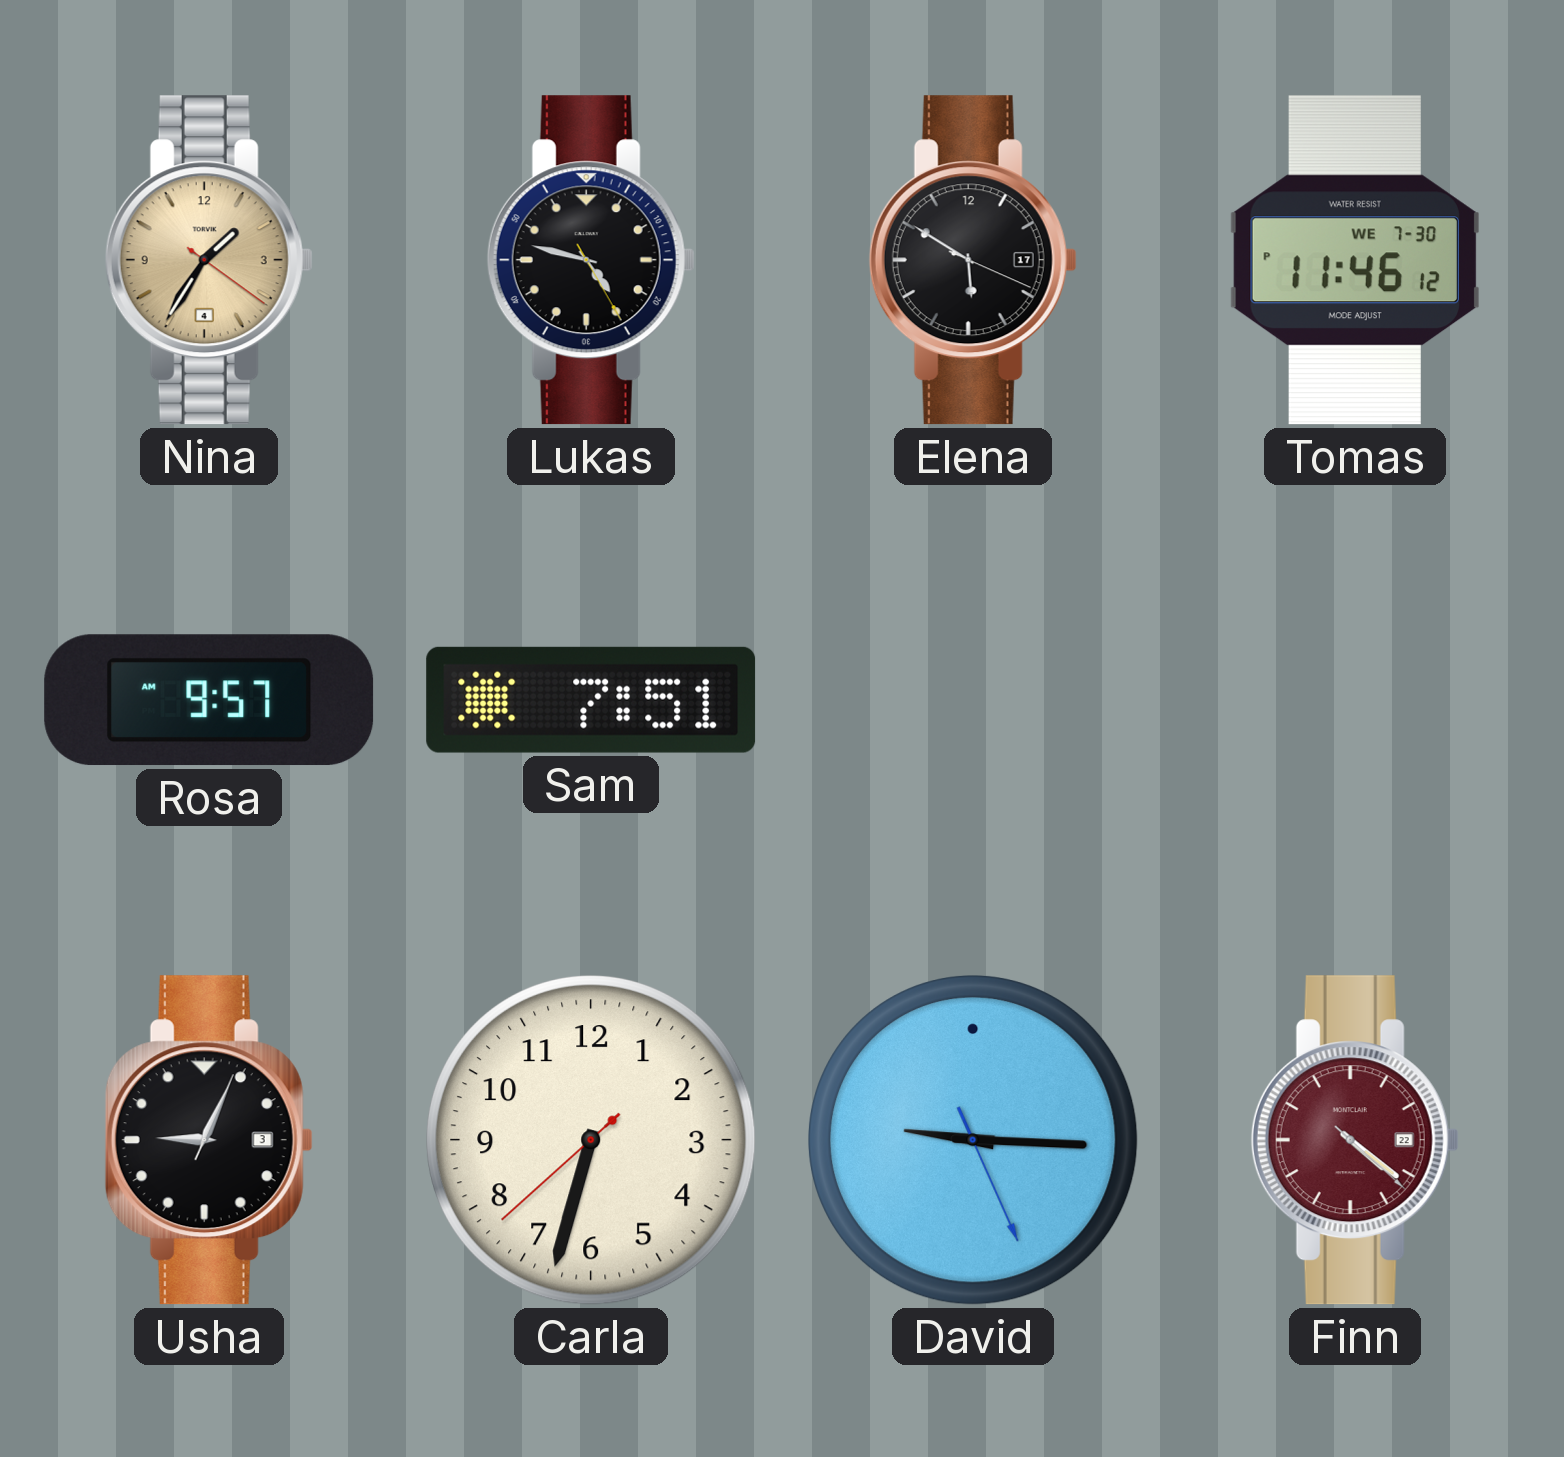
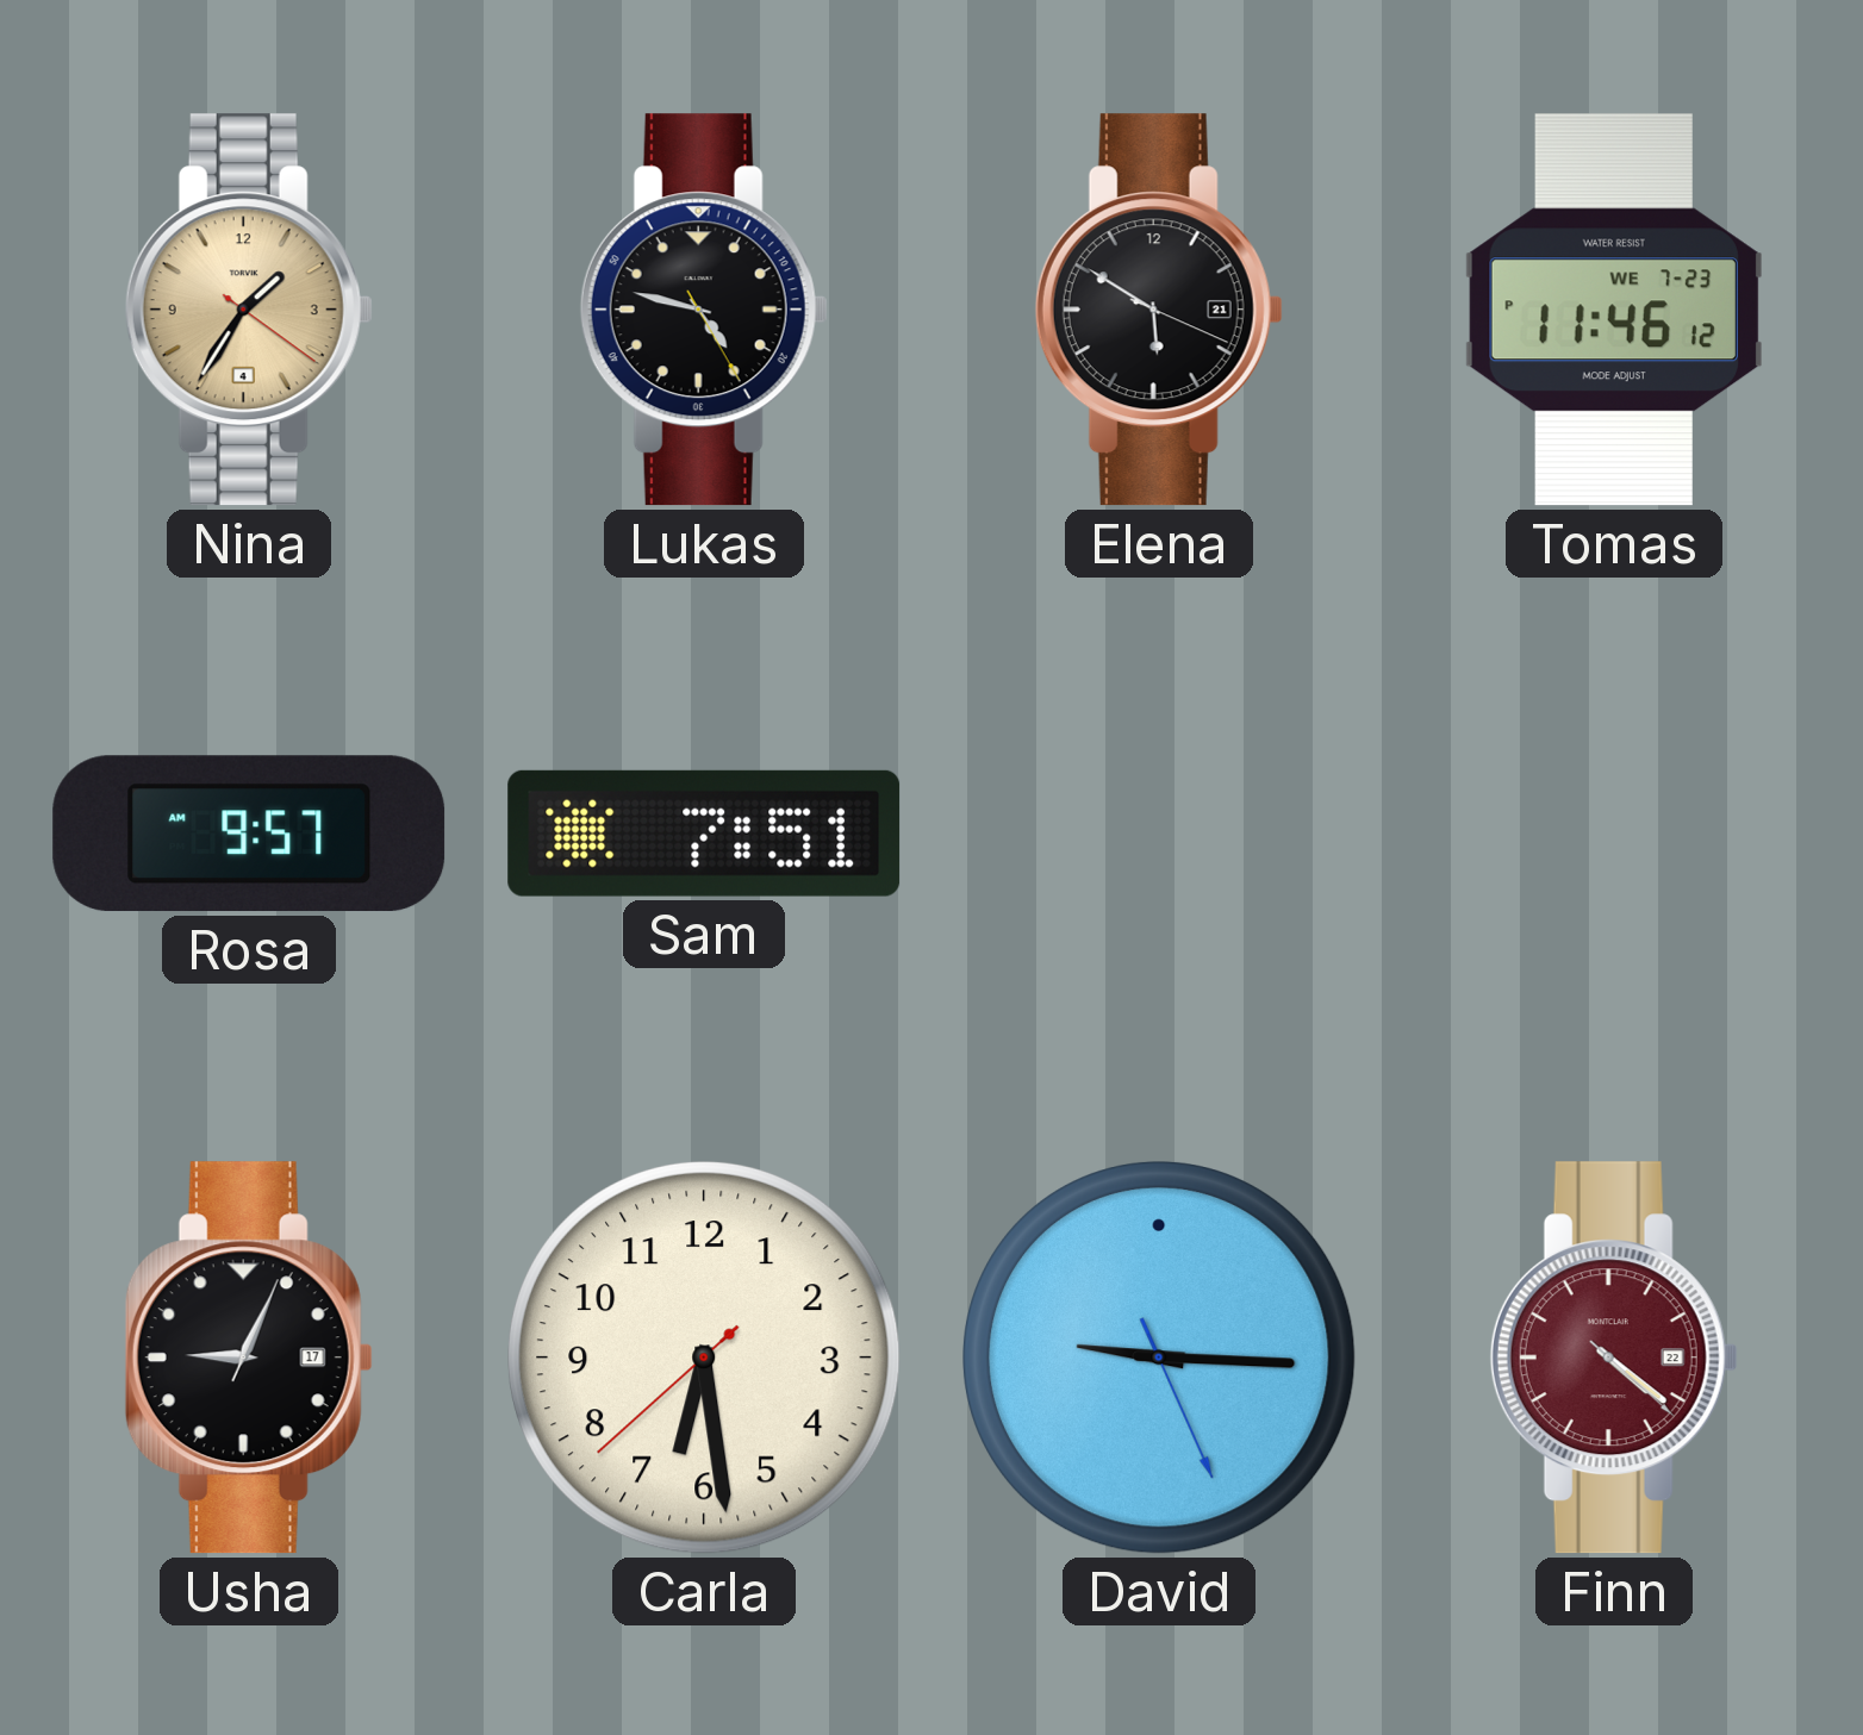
Elena date: 17 -> 21
Tomas date: WE 7-30 -> WE 7-23
Usha date: 3 -> 17
Carla: 6:32 -> 6:28
